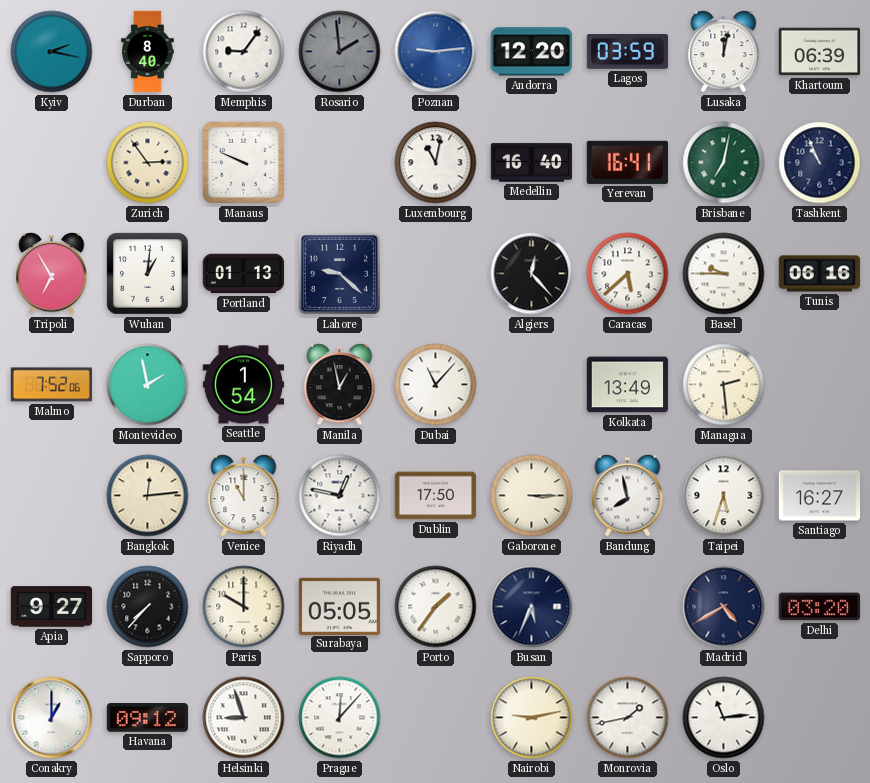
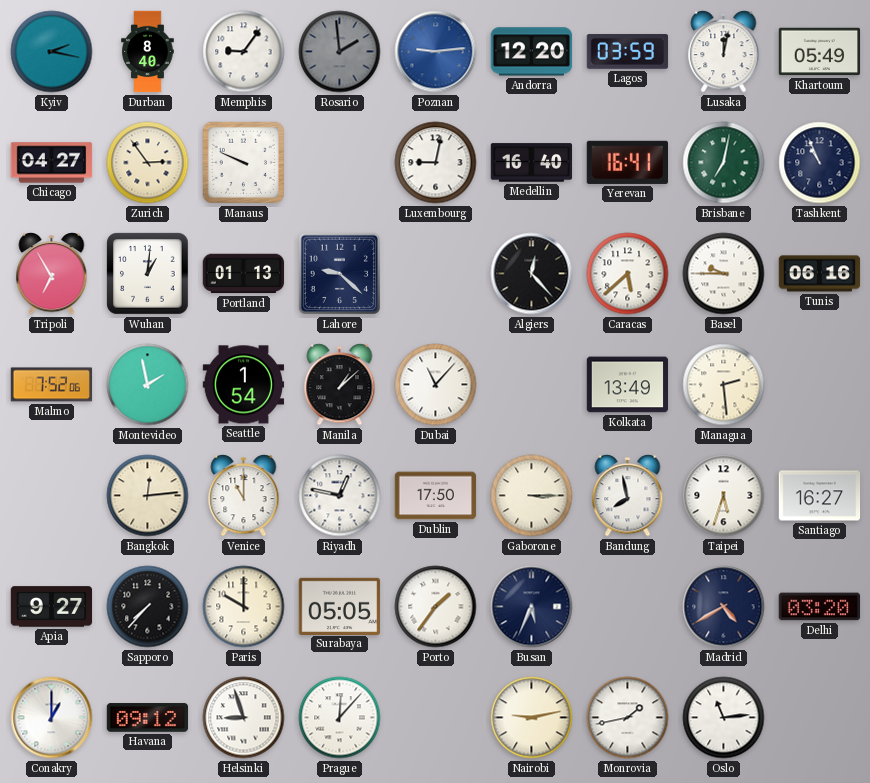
Khartoum: 06:39 -> 05:49
Chicago: none -> 04:27
Luxembourg: 11:02 -> 9:02
Manila: 12:58 -> 1:08
